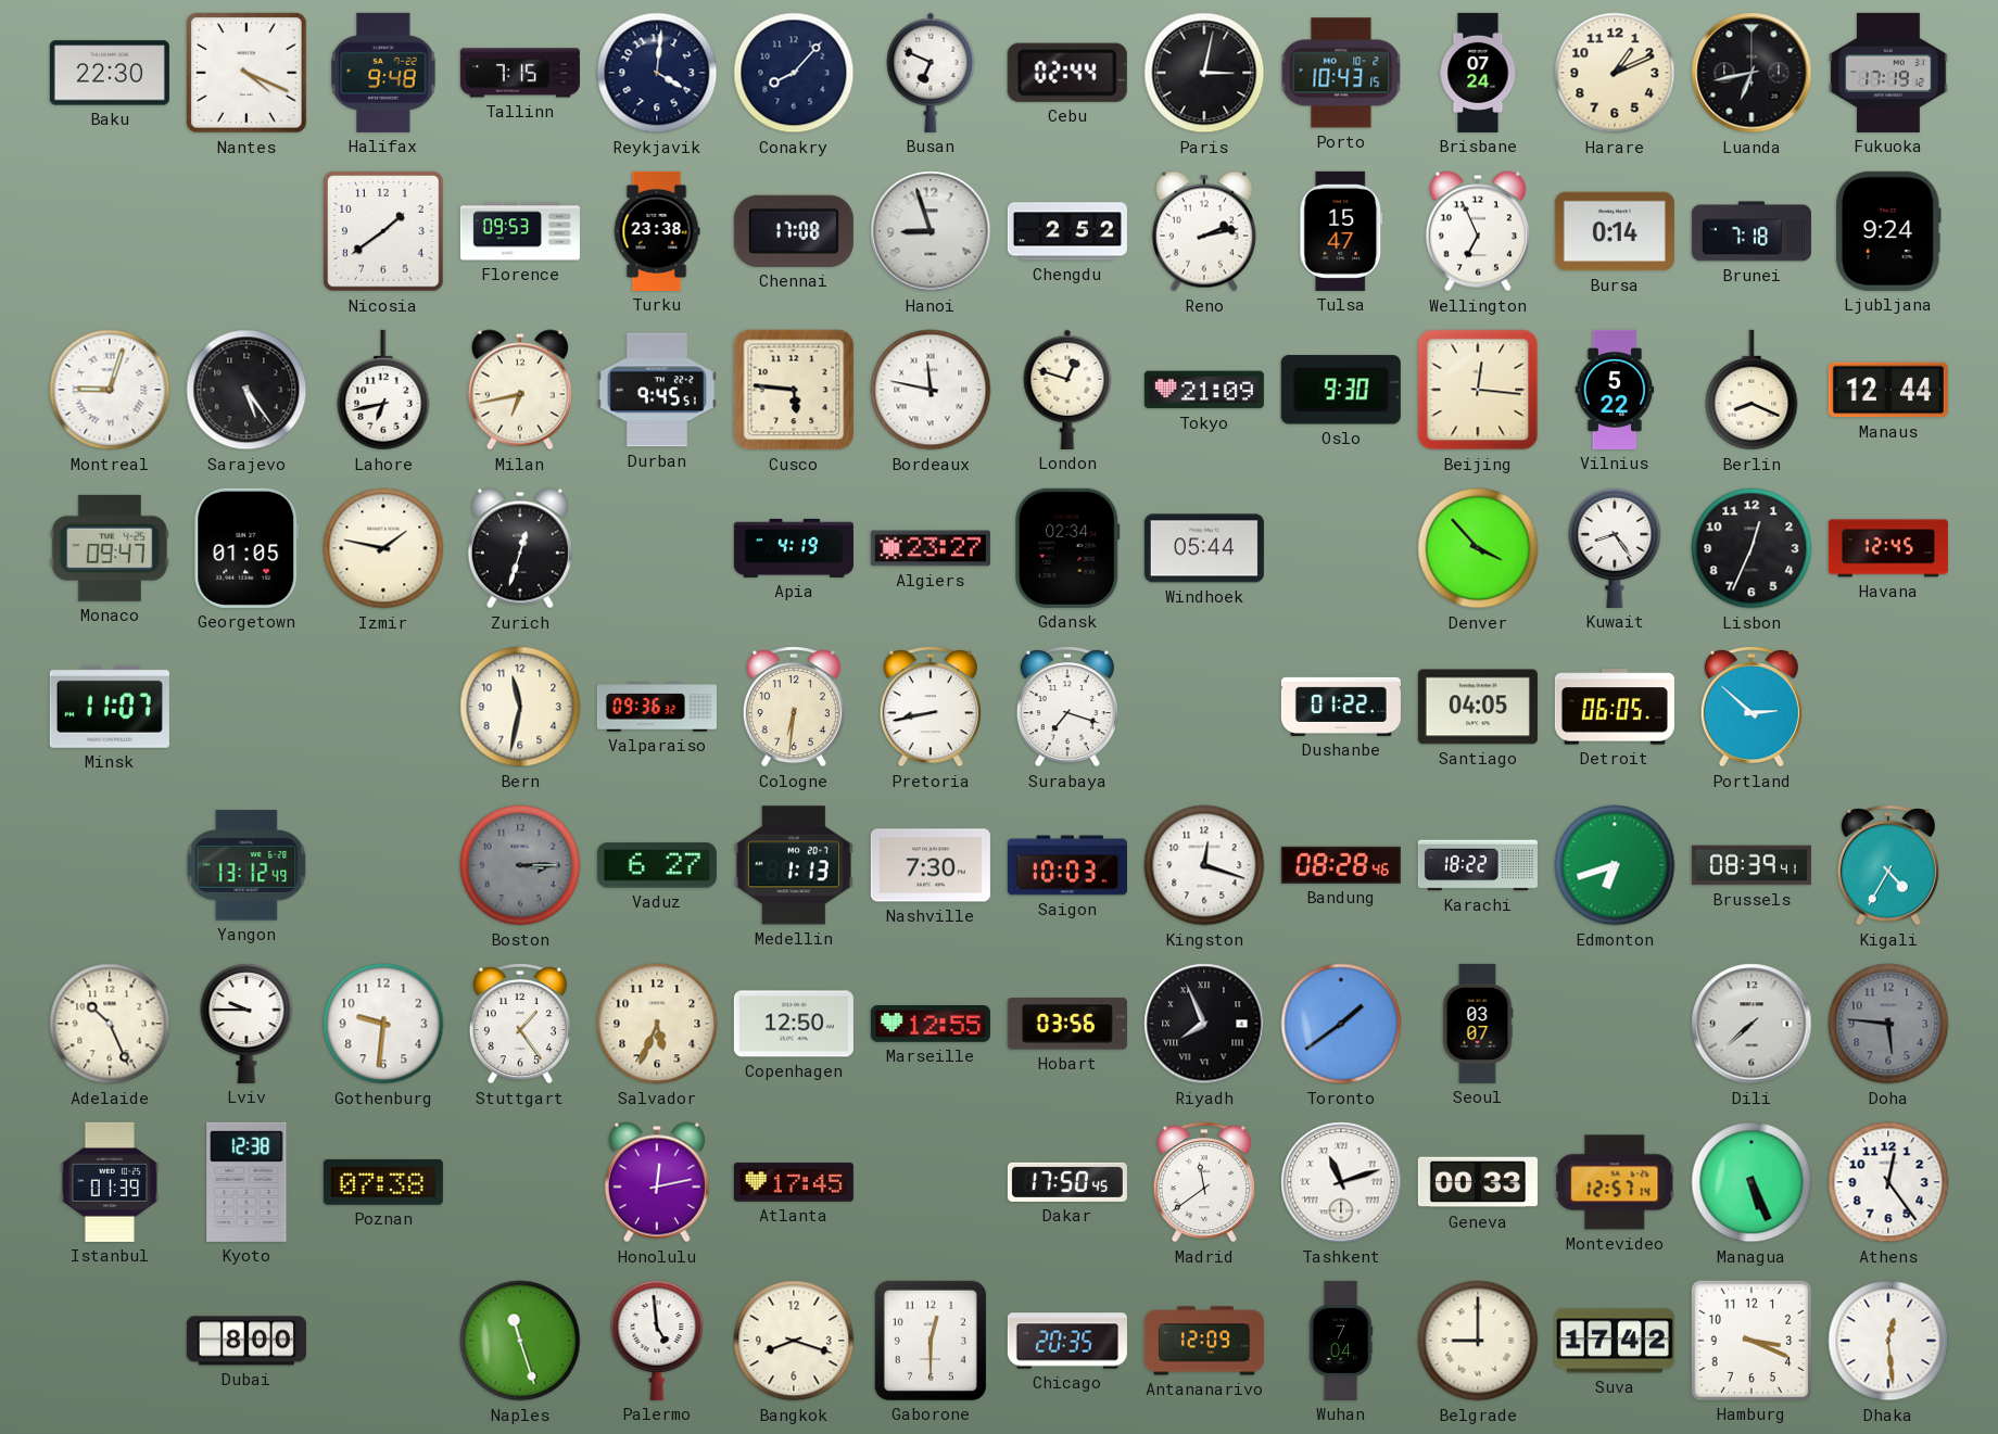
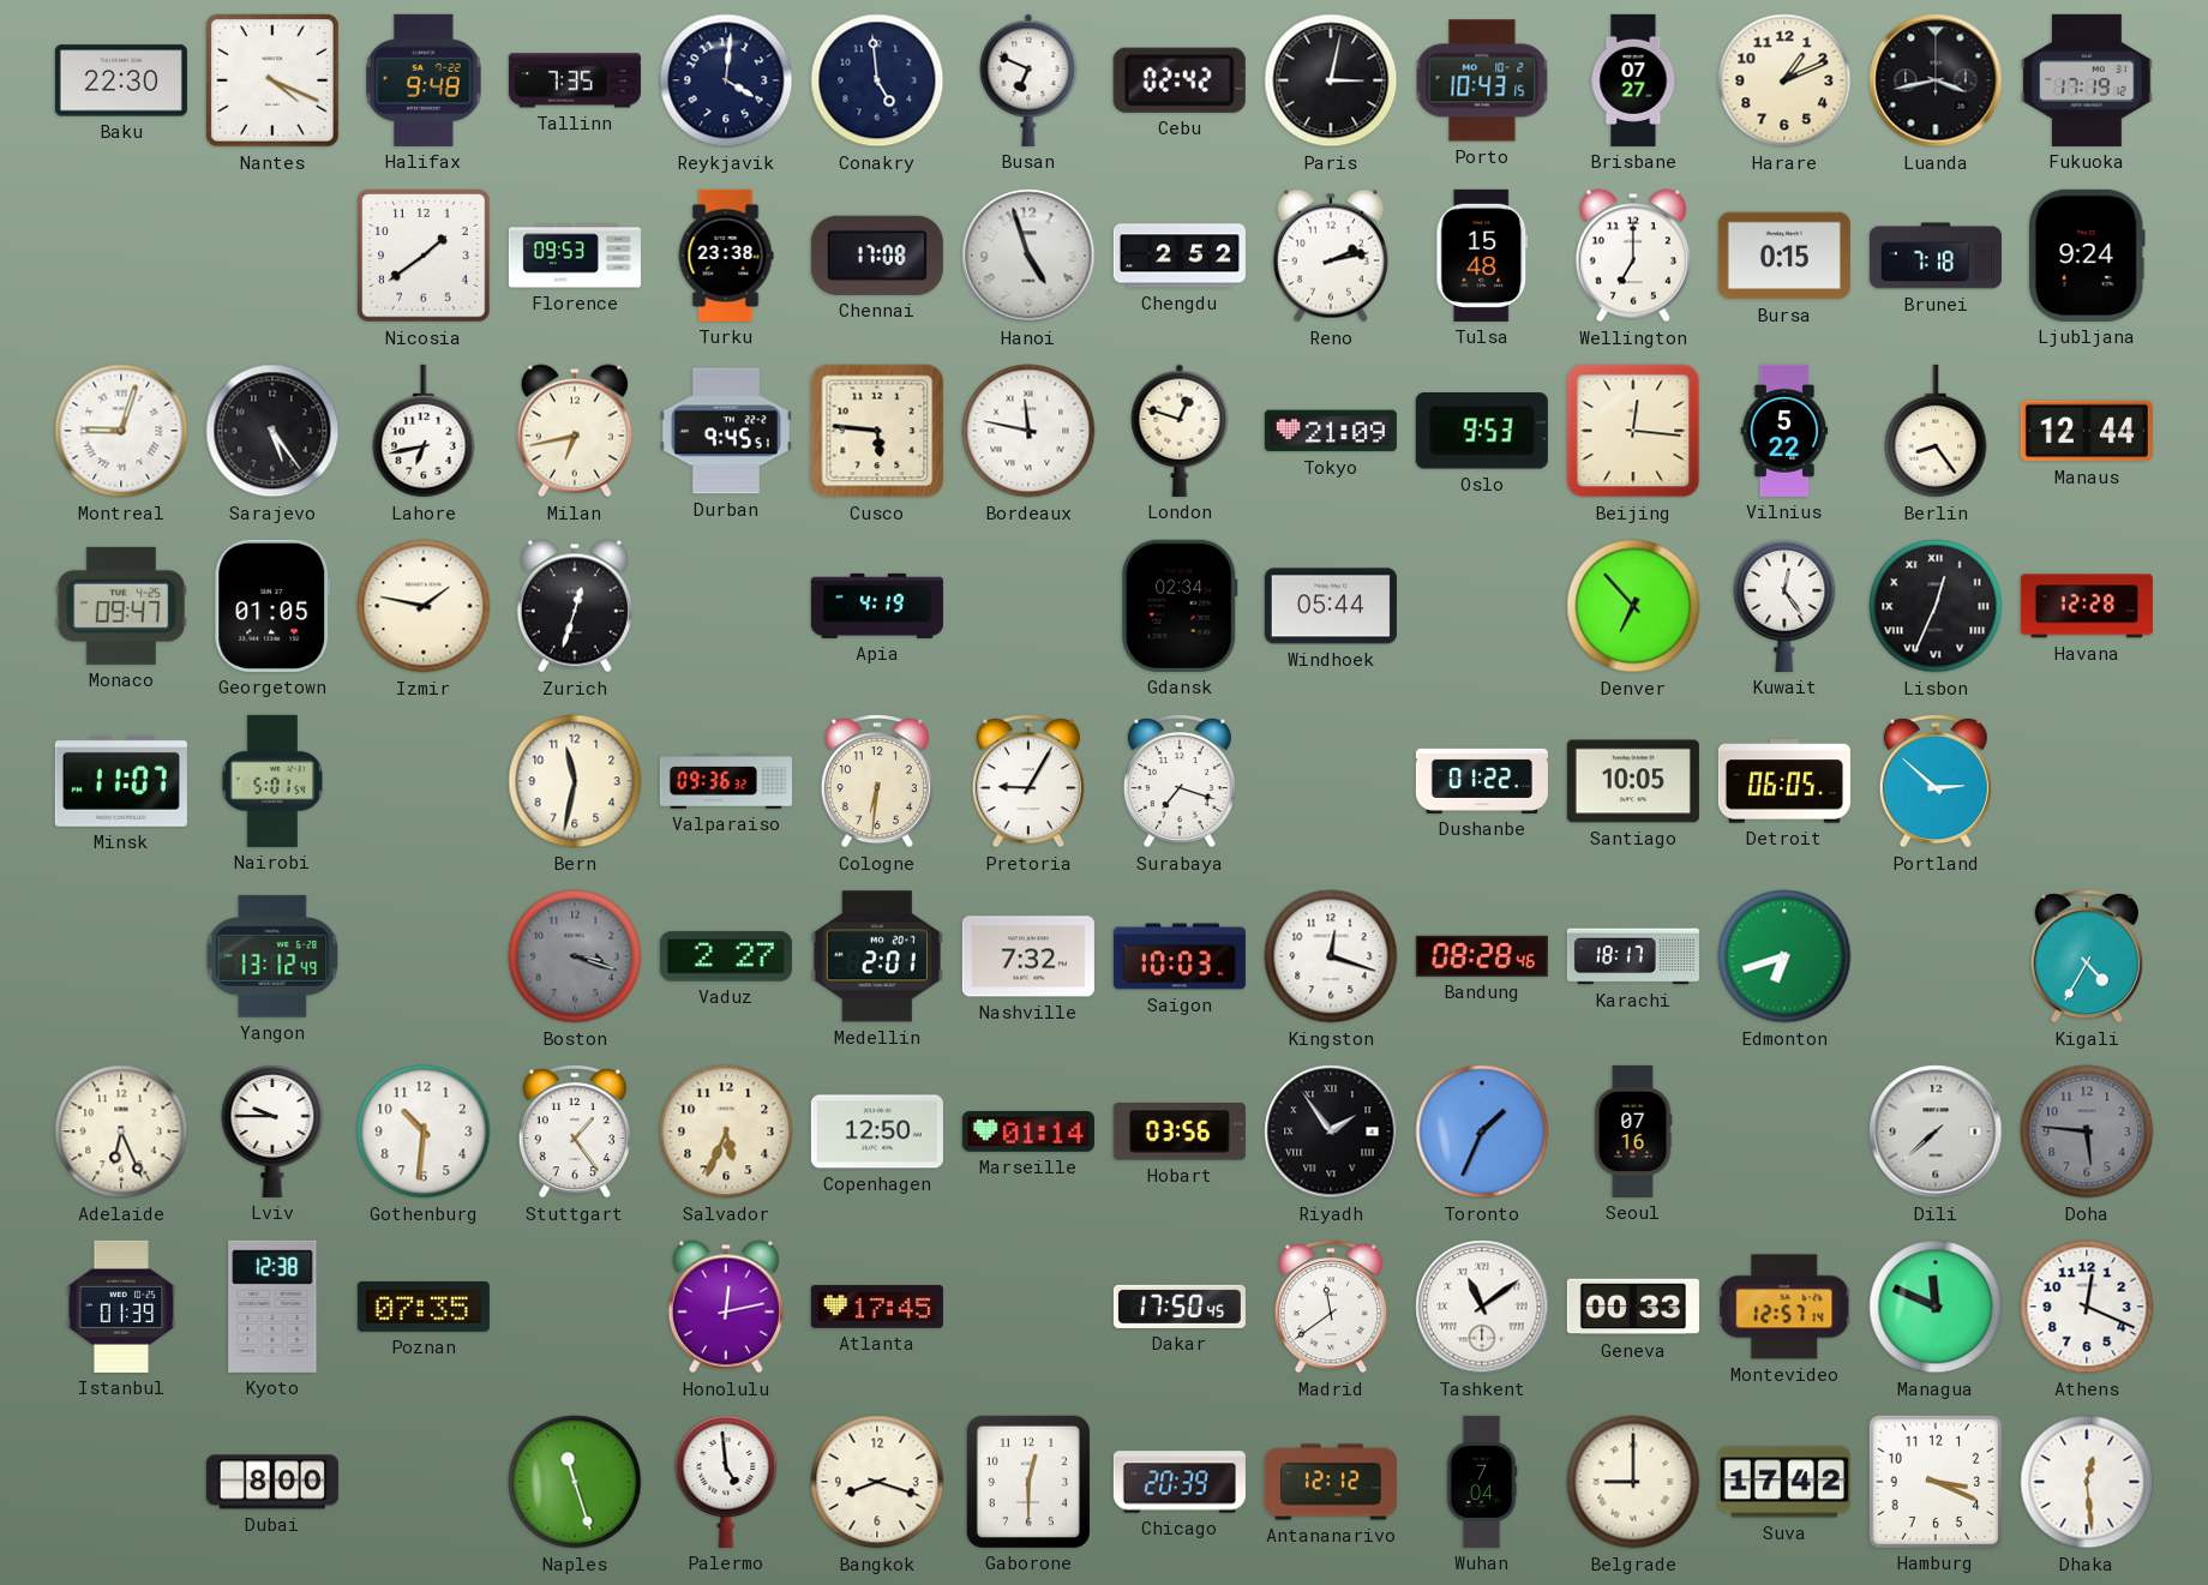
Tallinn: 7:15 -> 7:35
Conakry: 8:07 -> 4:59
Cebu: 02:44 -> 02:42
Brisbane: 07:24 -> 07:27
Luanda: 6:43 -> 3:43
Hanoi: 8:57 -> 4:57
Tulsa: 15:47 -> 15:48
Wellington: 6:56 -> 7:00
Bursa: 0:14 -> 0:15
Oslo: 9:30 -> 9:53
Berlin: 8:19 -> 8:24
Algiers: 23:27 -> none
Denver: 3:53 -> 6:53
Kuwait: 8:24 -> 12:24
Lisbon numerals: Arabic -> Roman
Havana: 12:45 -> 12:28
Nairobi: none -> 5:01
Pretoria: 8:43 -> 9:05
Santiago: 04:05 -> 10:05
Boston: 3:15 -> 3:18
Vaduz: 6:27 -> 2:27
Medellin: 1:13 -> 2:01
Nashville: 7:30 -> 7:32
Karachi: 18:22 -> 18:17
Brussels: 08:39 -> none
Adelaide: 10:26 -> 6:26
Gothenburg: 9:31 -> 10:31
Marseille: 12:55 -> 01:14
Riyadh: 7:56 -> 1:54
Toronto: 1:39 -> 1:34
Seoul: 03:07 -> 07:16
Poznan: 07:38 -> 07:35
Tashkent: 11:12 -> 11:09
Managua: 5:26 -> 11:49
Athens: 12:24 -> 12:19
Chicago: 20:35 -> 20:39
Antananarivo: 12:09 -> 12:12
